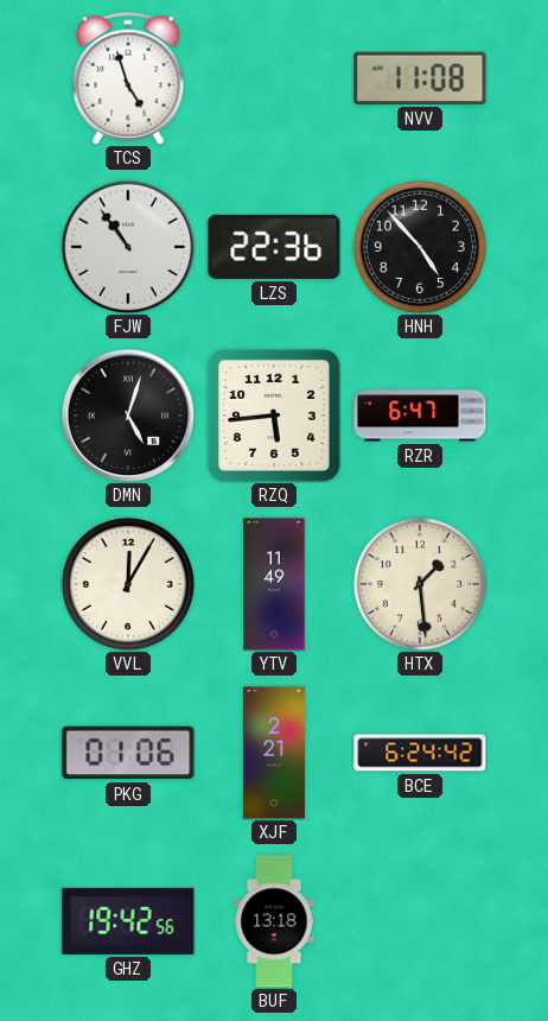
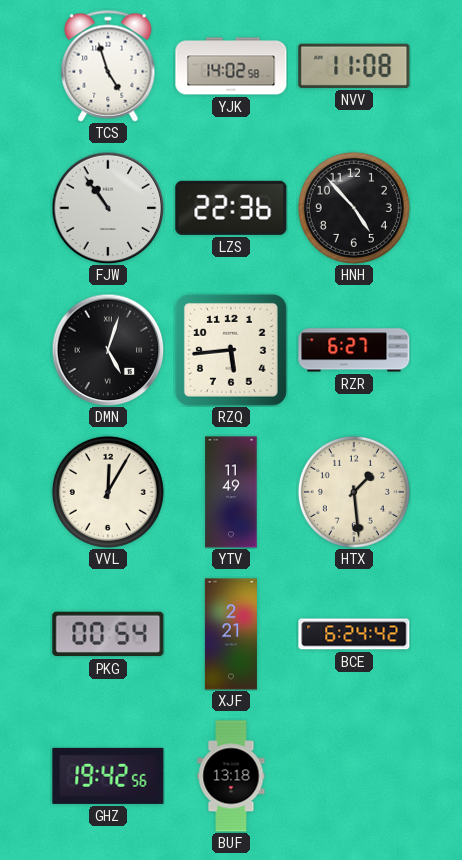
YJK: none -> 14:02
RZR: 6:47 -> 6:27
PKG: 01:06 -> 00:54
